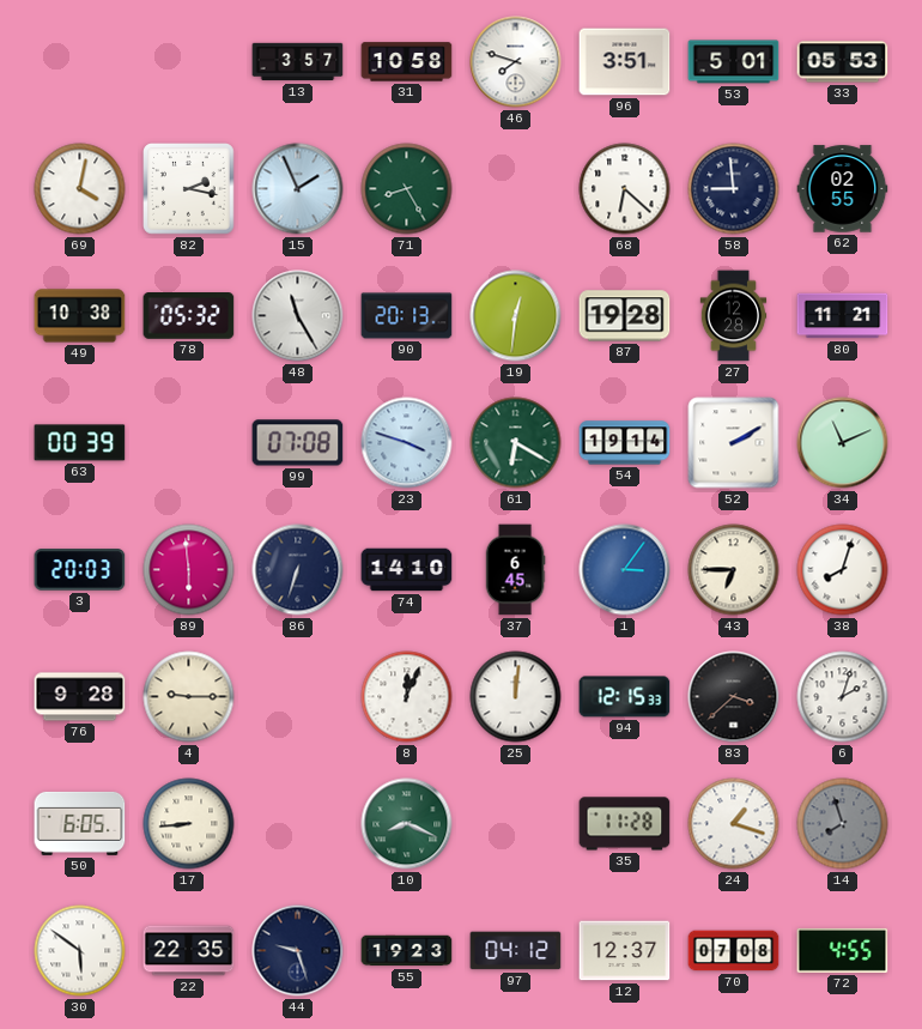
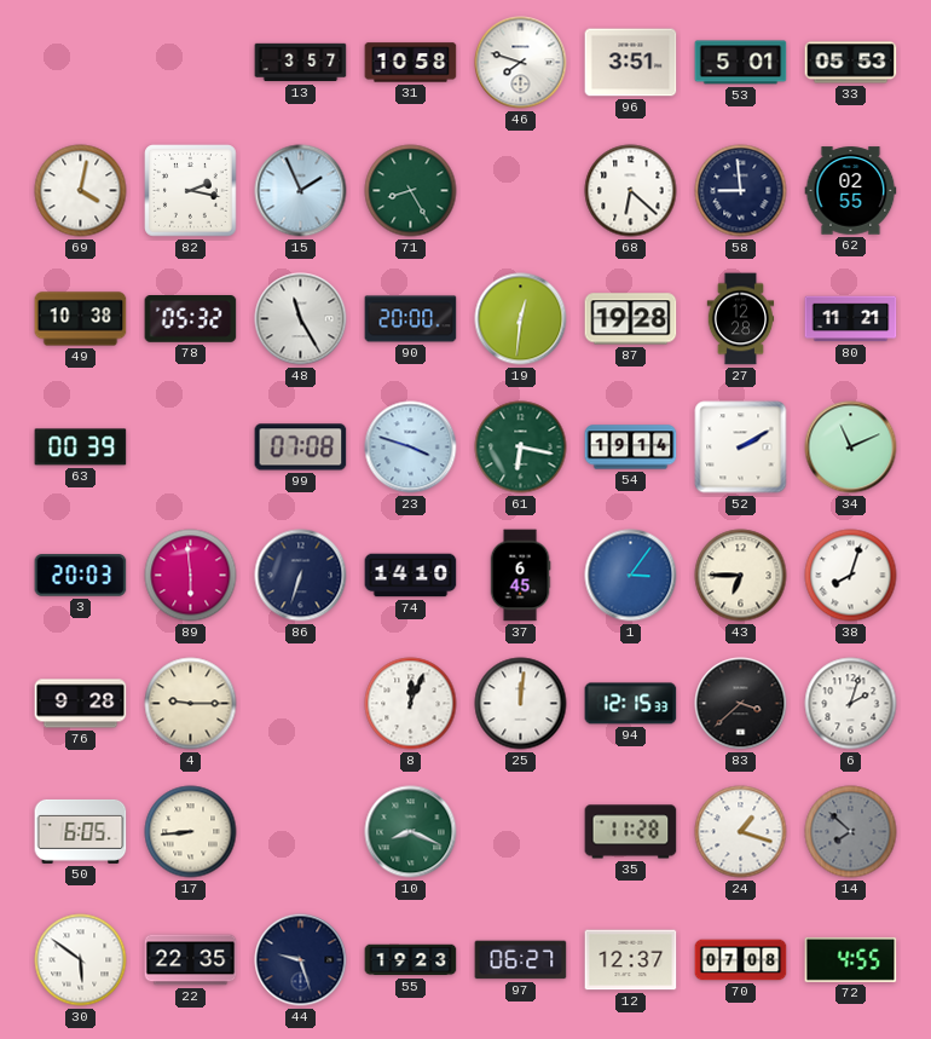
90: 20:13 -> 20:00
61: 6:20 -> 6:17
14: 7:57 -> 7:52
97: 04:12 -> 06:27
